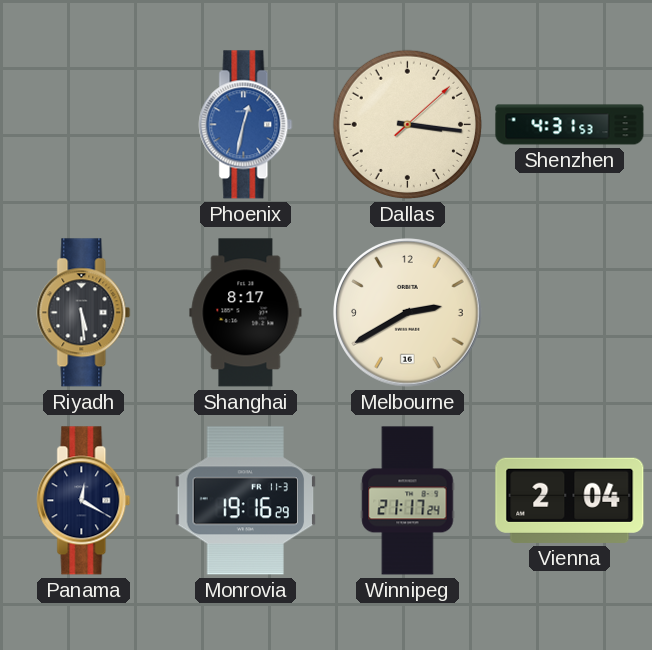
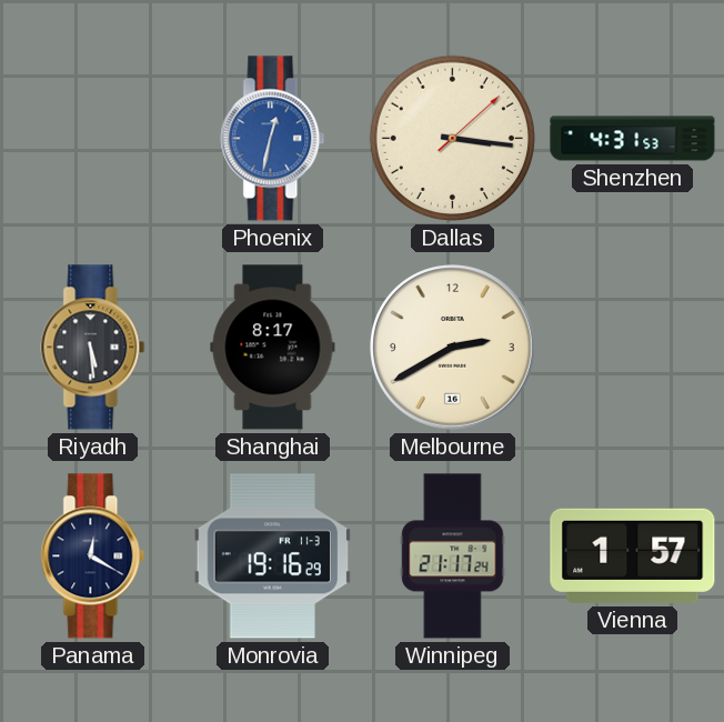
Vienna: 2:04 -> 1:57
